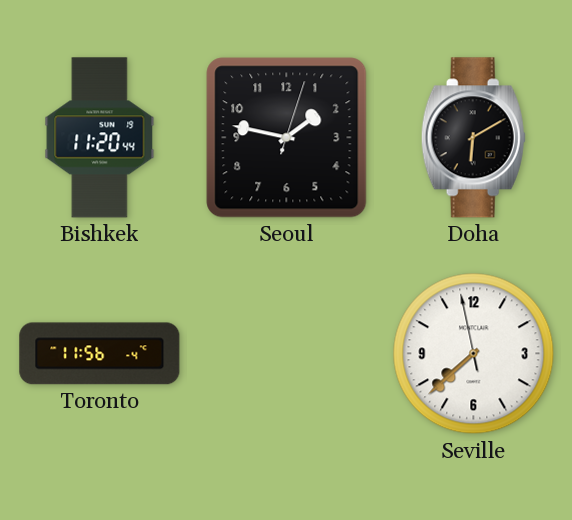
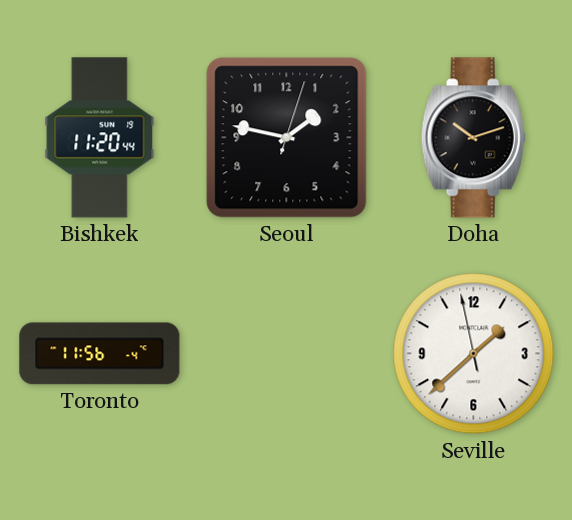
Doha: 6:10 -> 10:12
Seville: 7:37 -> 1:37
